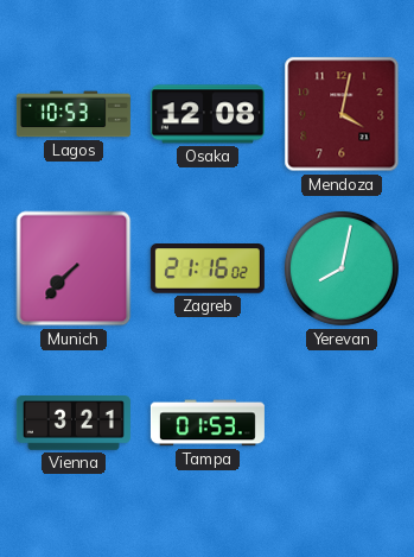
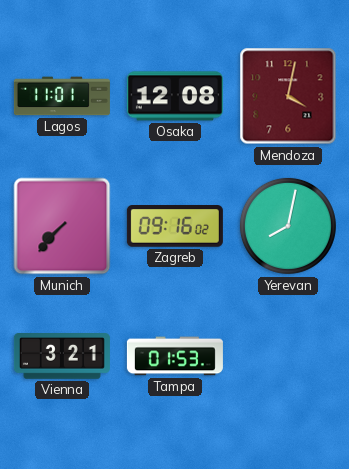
Lagos: 10:53 -> 11:01
Zagreb: 21:16 -> 09:16
